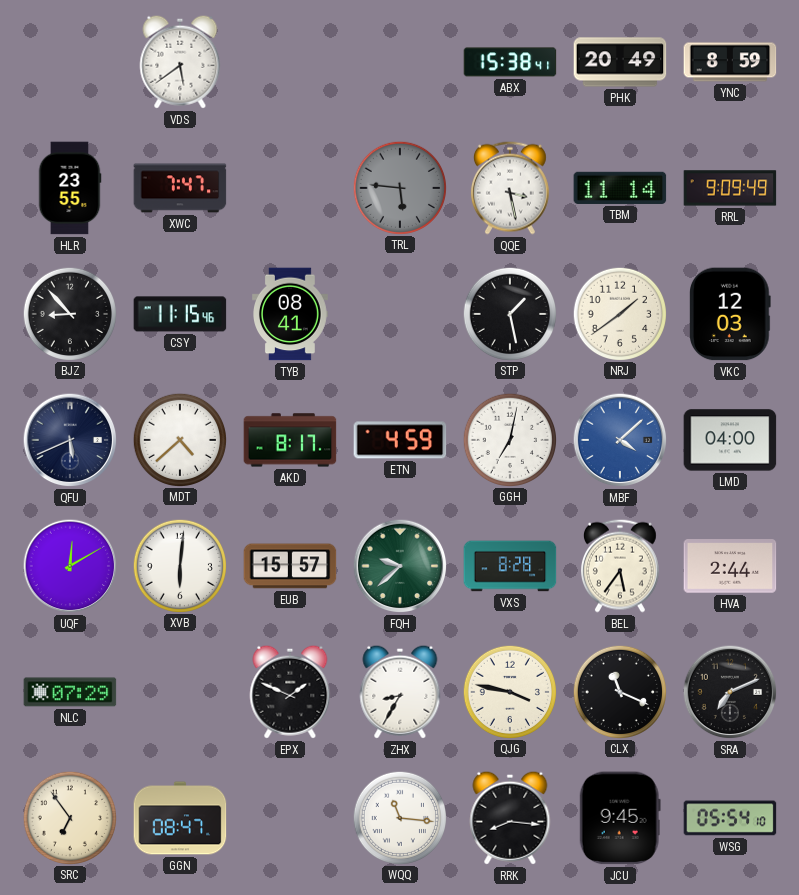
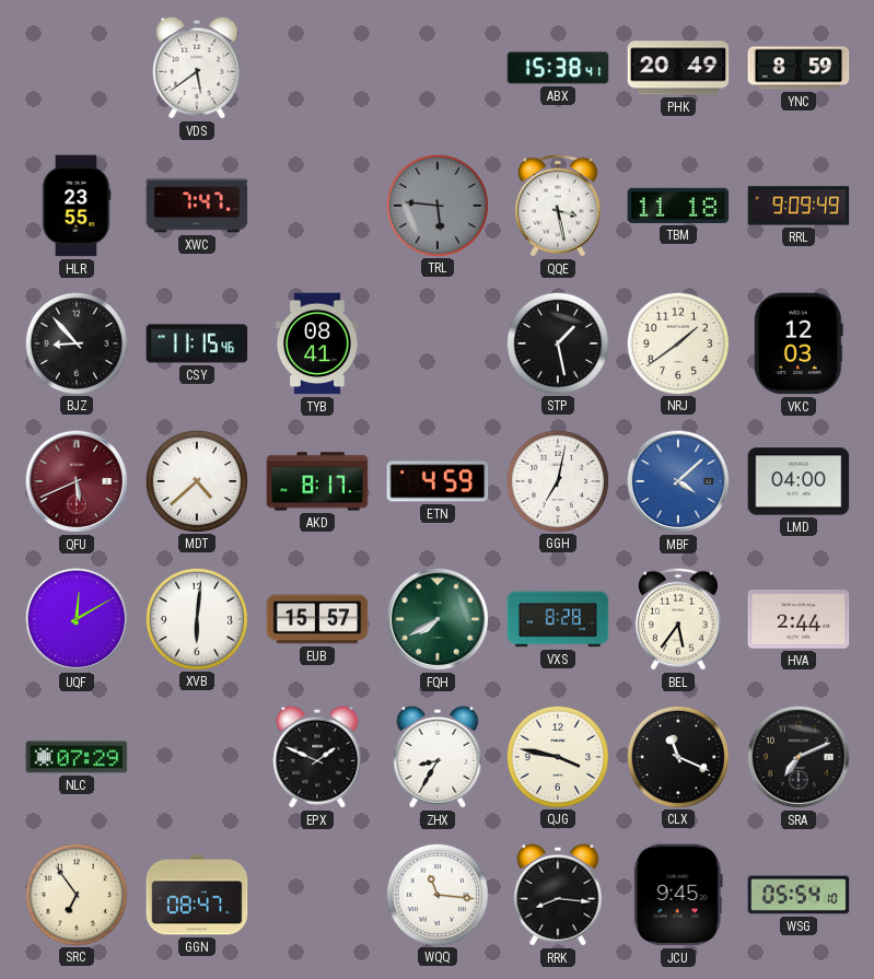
TBM: 11:14 -> 11:18
QFU dial: navy -> burgundy
FQH: 9:38 -> 7:40
